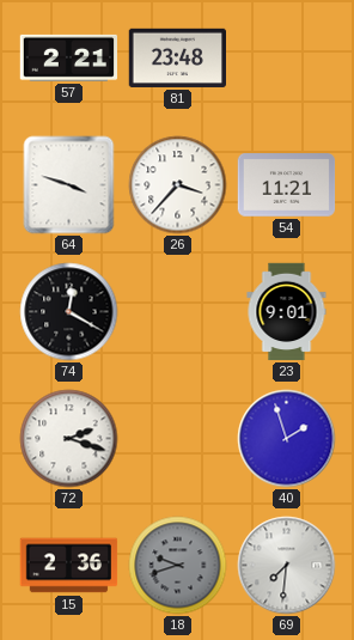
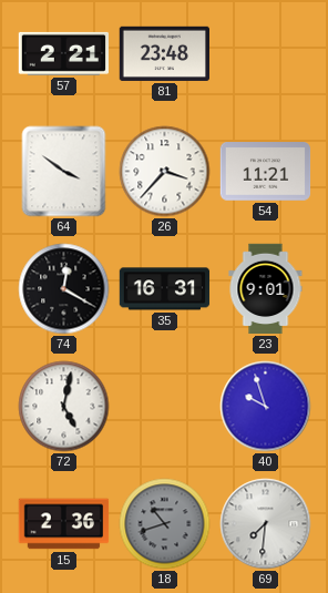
64: 3:48 -> 3:51
35: none -> 16:31
72: 2:18 -> 5:02
40: 1:57 -> 9:57
18: 9:42 -> 10:42
